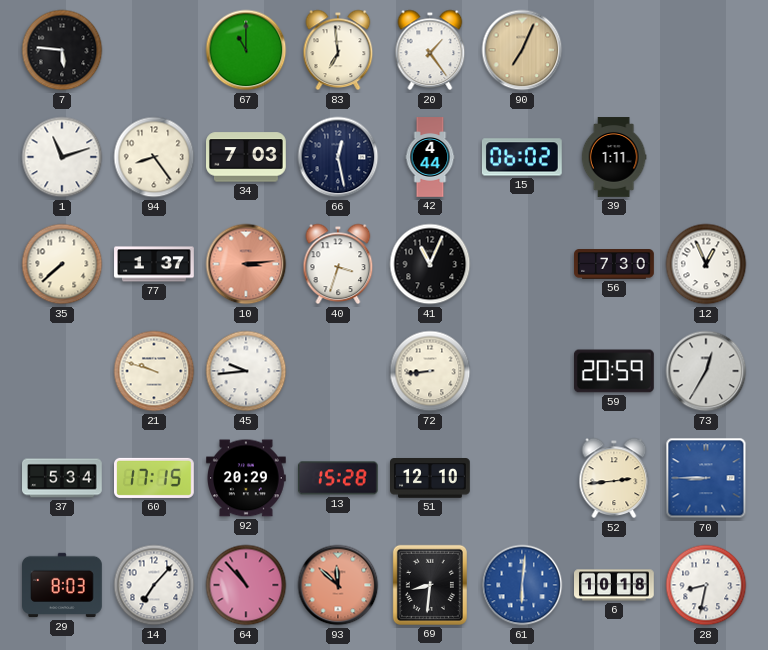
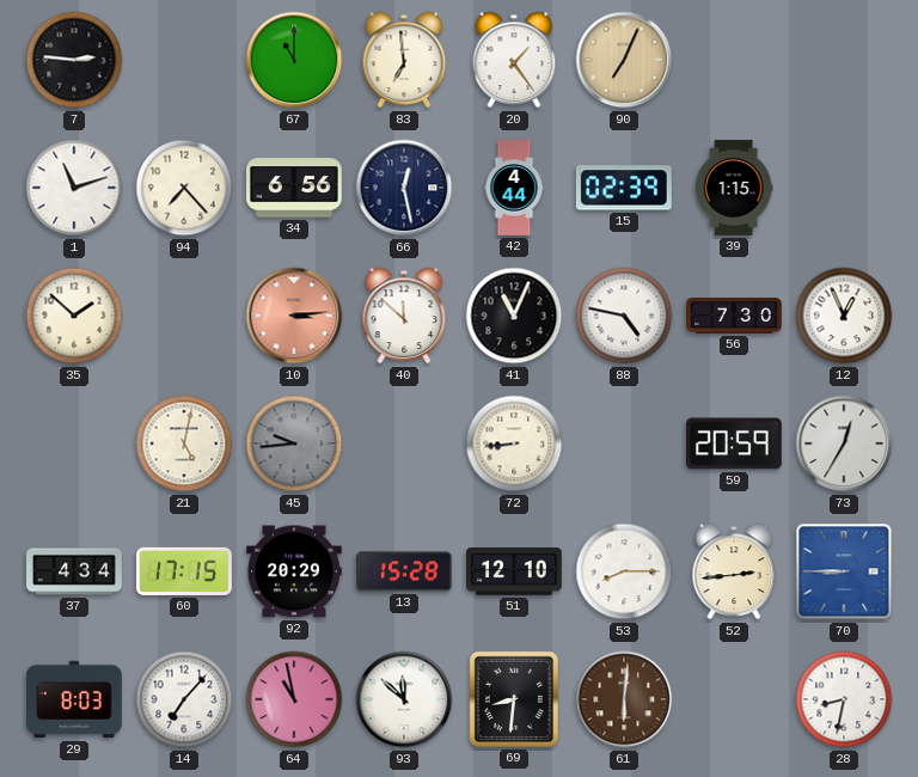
7: 5:46 -> 2:46
94: 8:24 -> 7:23
34: 7:03 -> 6:56
15: 06:02 -> 02:39
39: 1:11 -> 1:15
35: 7:38 -> 1:52
77: 1:37 -> none
40: 3:33 -> 11:52
88: none -> 4:47
21: 9:48 -> 5:02
45 dial: white -> grey
37: 5:34 -> 4:34
53: none -> 8:15
64: 10:53 -> 10:58
93 dial: salmon -> white
61 dial: blue -> brown
6: 10:18 -> none
